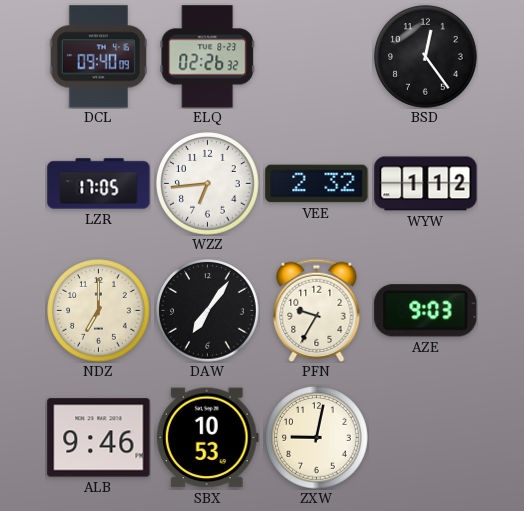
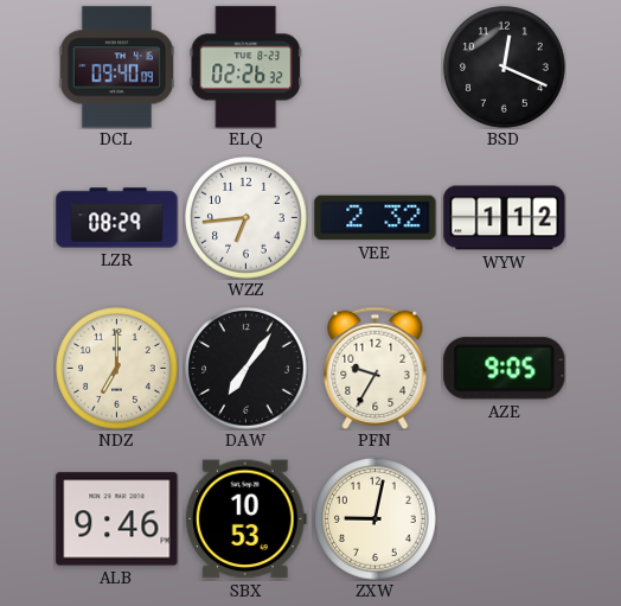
BSD: 12:24 -> 12:19
LZR: 17:05 -> 08:29
AZE: 9:03 -> 9:05
